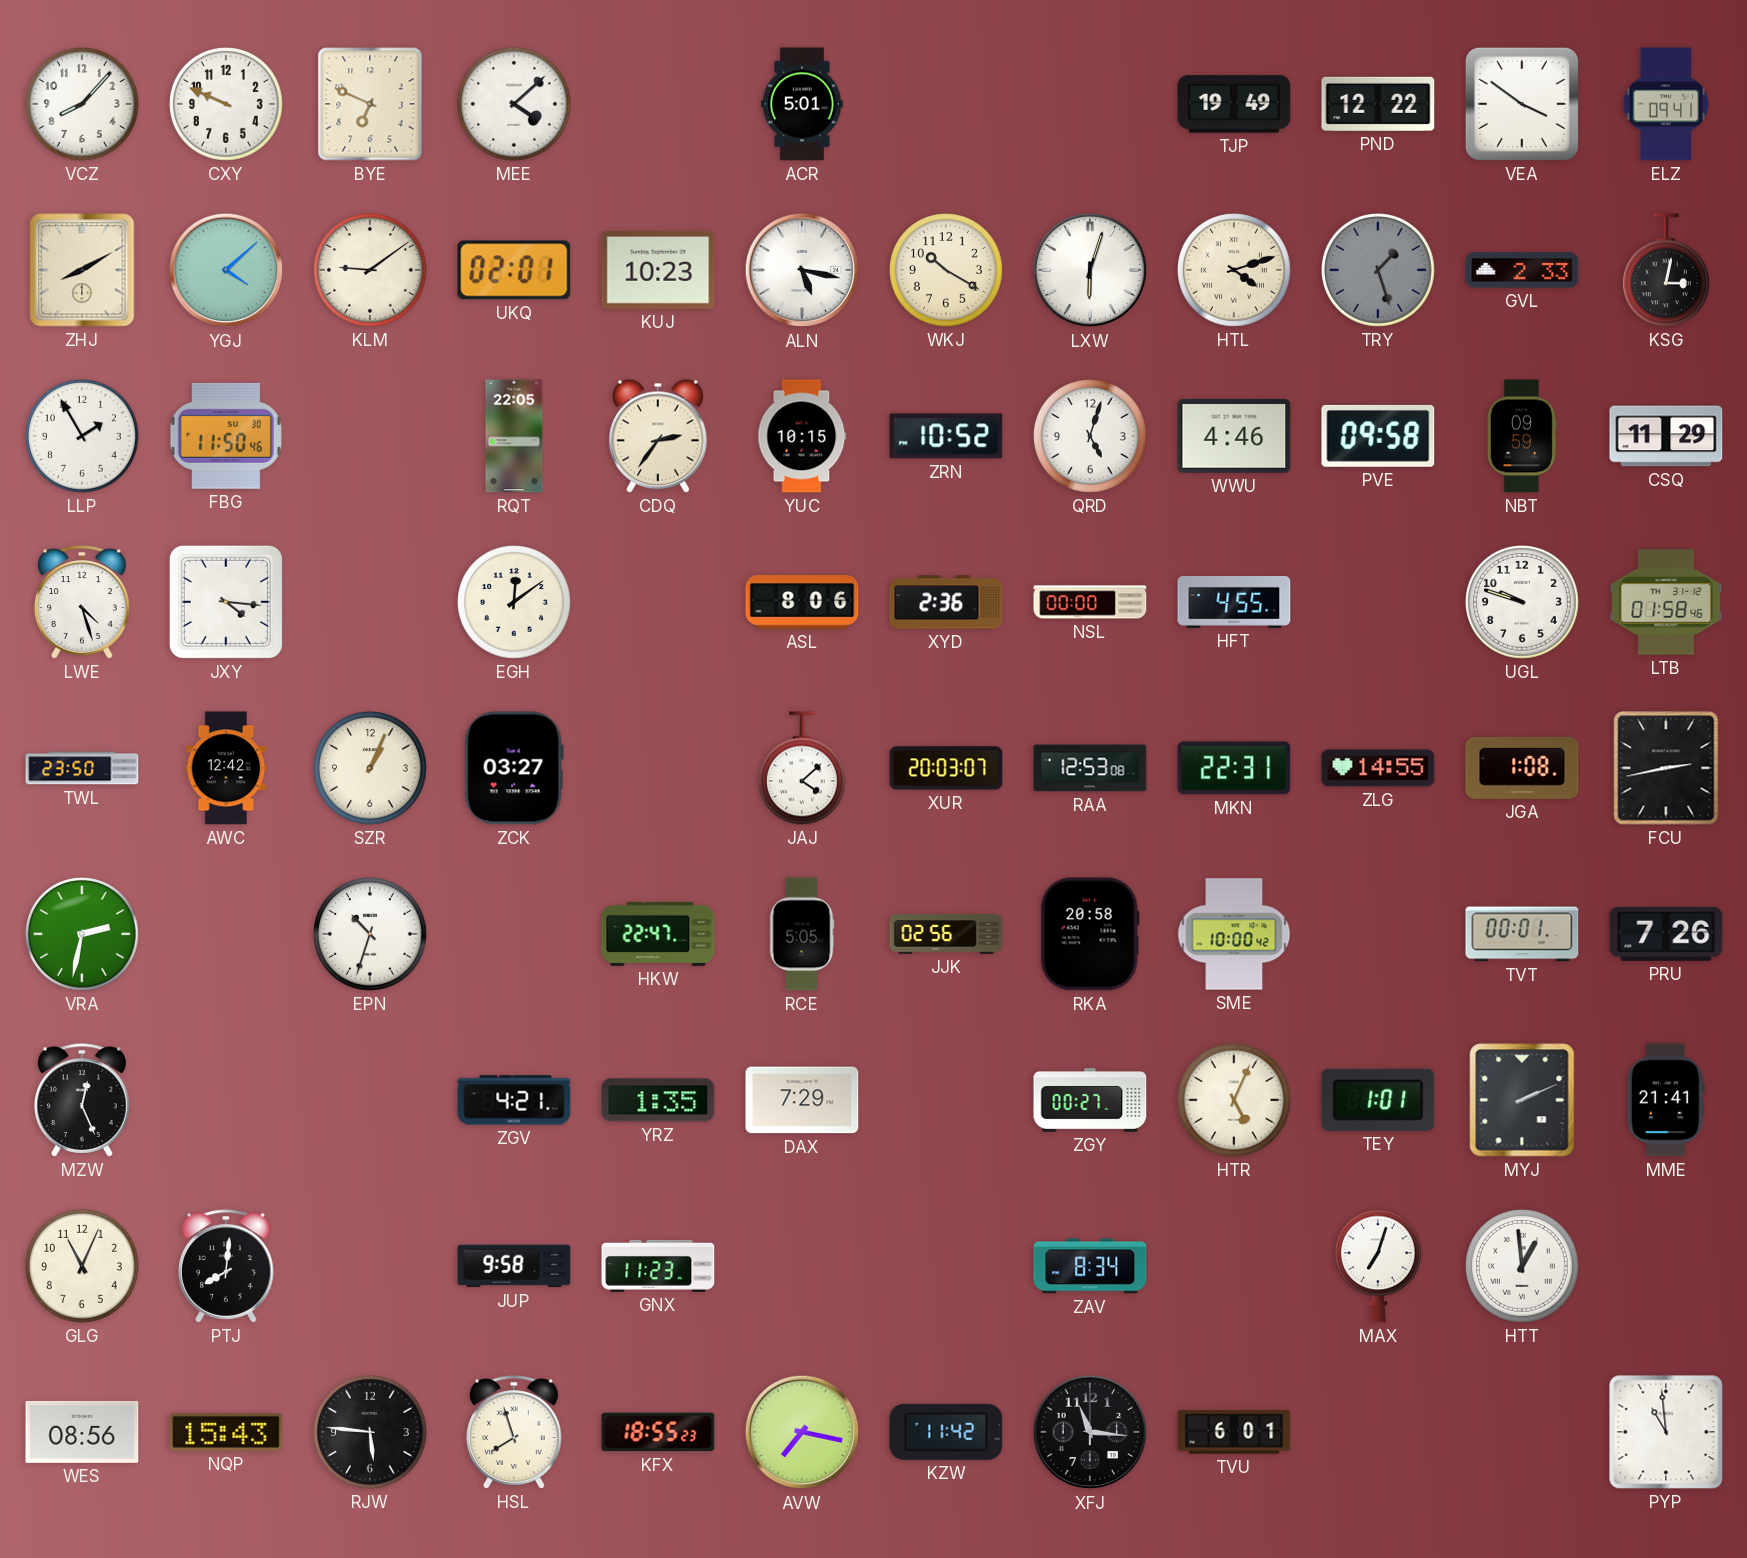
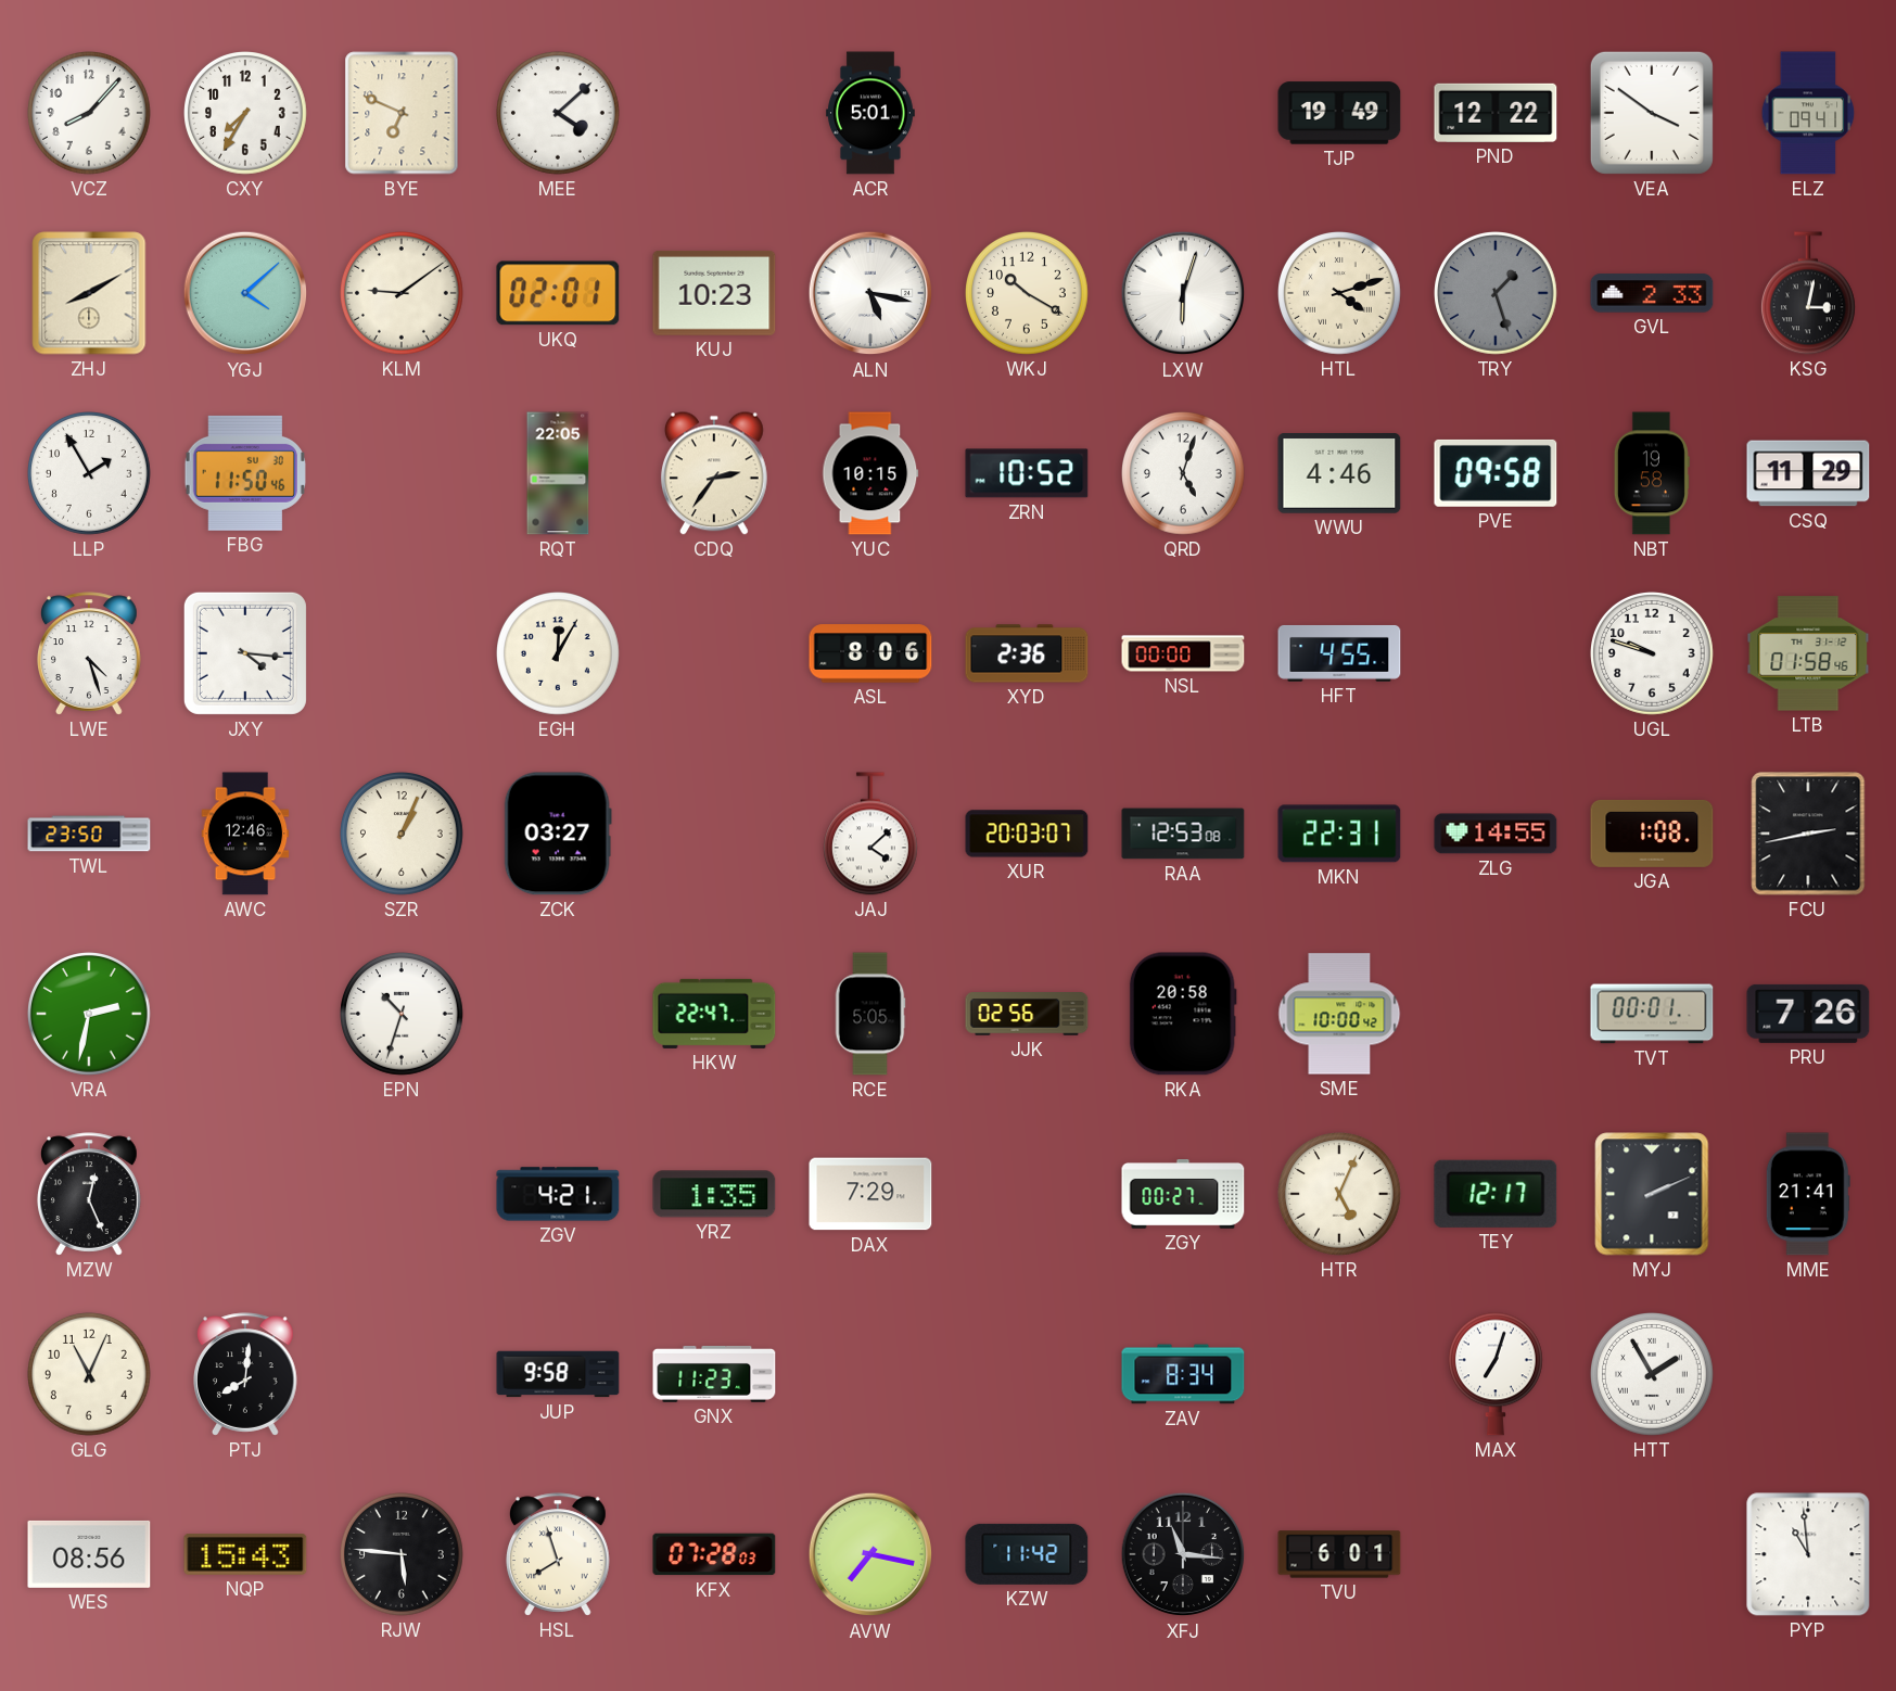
CXY: 9:49 -> 7:35
NBT: 09:59 -> 19:58
EGH: 12:09 -> 12:05
AWC: 12:42 -> 12:46
TEY: 1:01 -> 12:17
HTT: 12:59 -> 1:55
KFX: 18:55 -> 07:28
